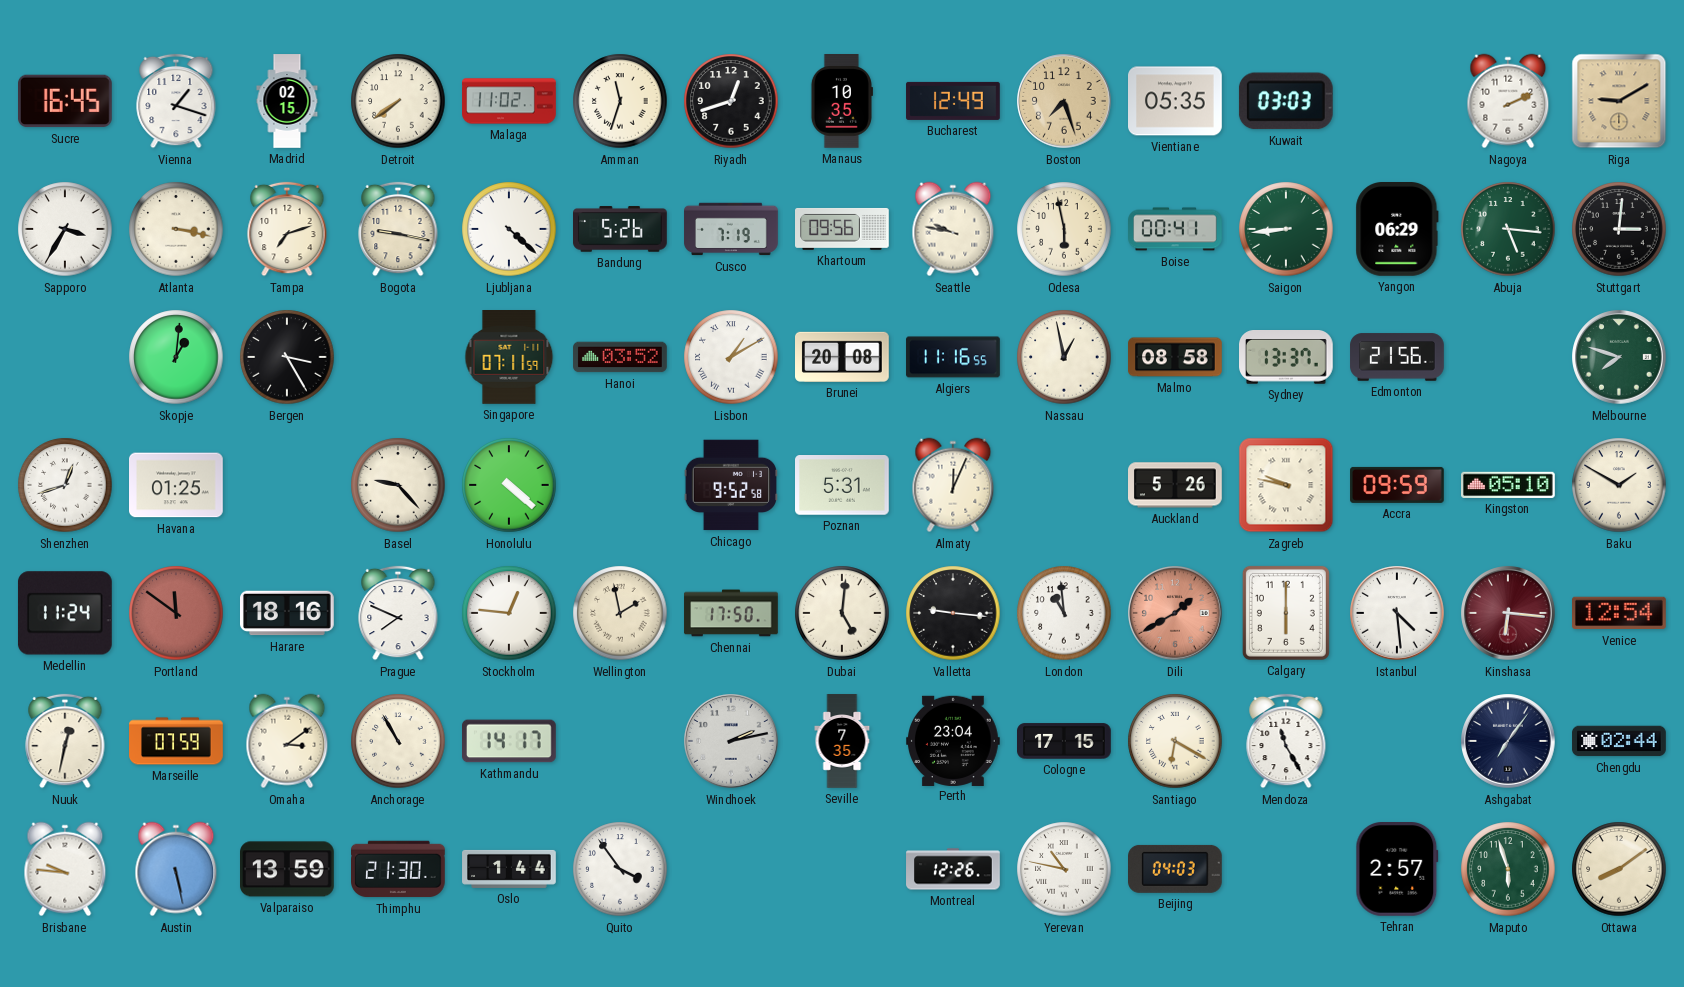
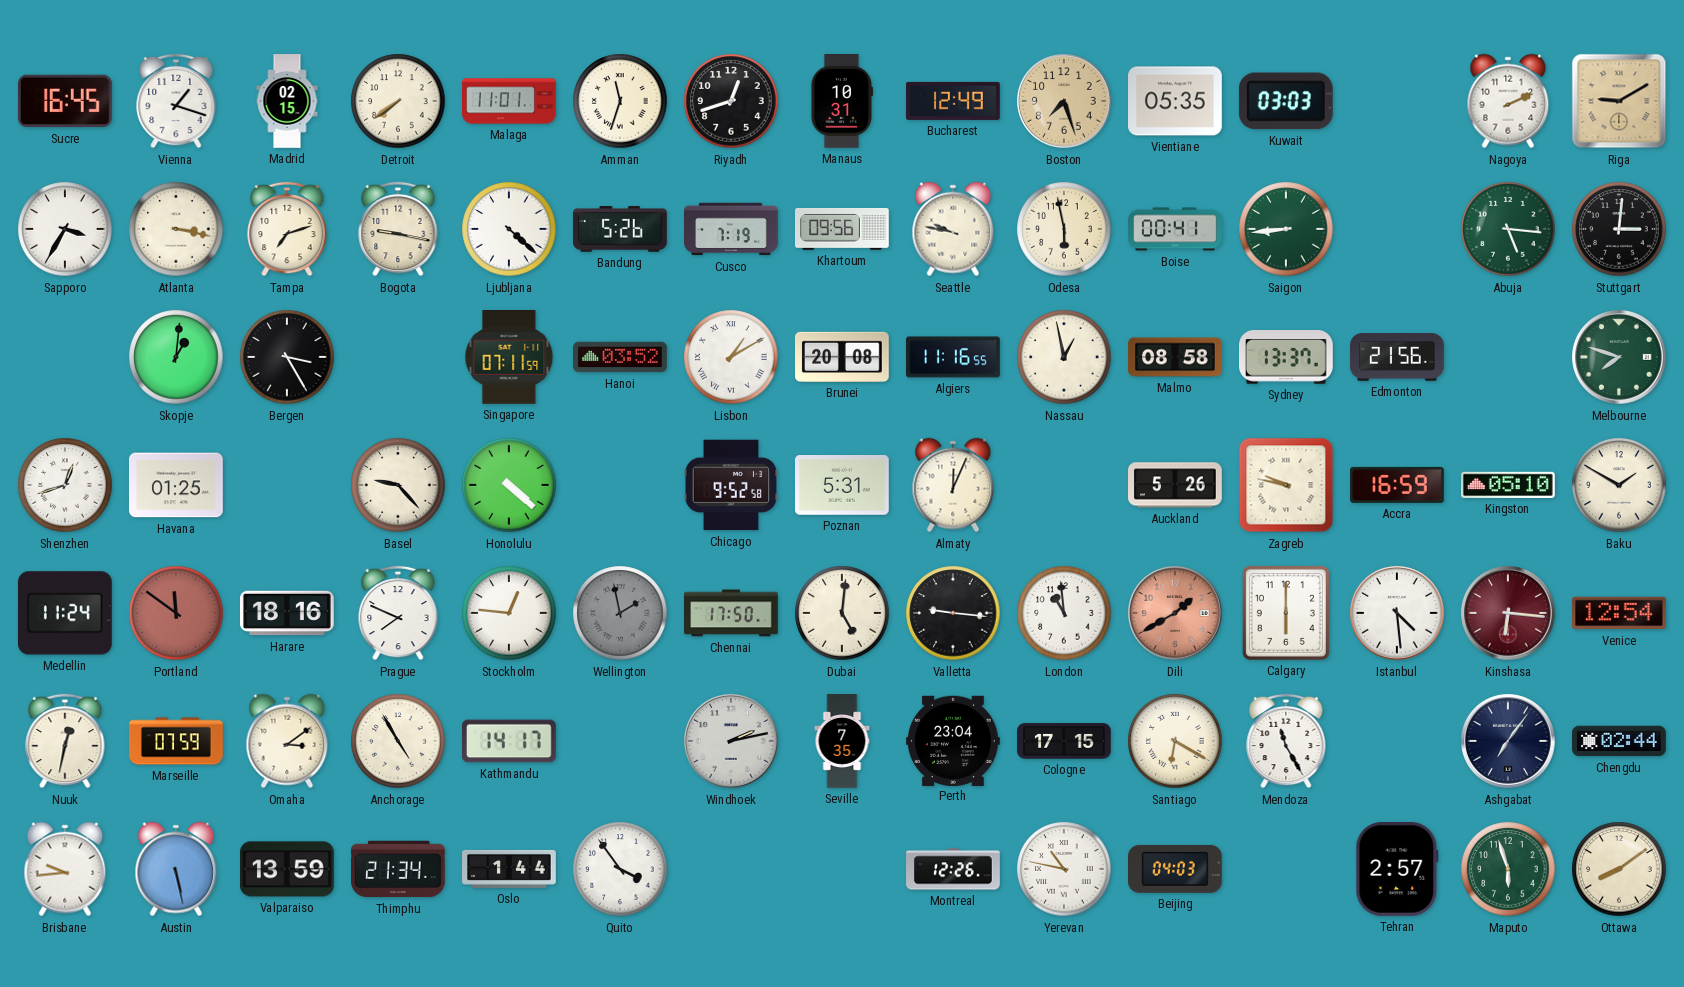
Malaga: 11:02 -> 11:01
Manaus: 10:35 -> 10:31
Yangon: 06:29 -> none
Accra: 09:59 -> 16:59
Wellington dial: cream -> grey
Anchorage: 10:55 -> 4:55
Brisbane: 9:46 -> 9:44
Thimphu: 21:30 -> 21:34
